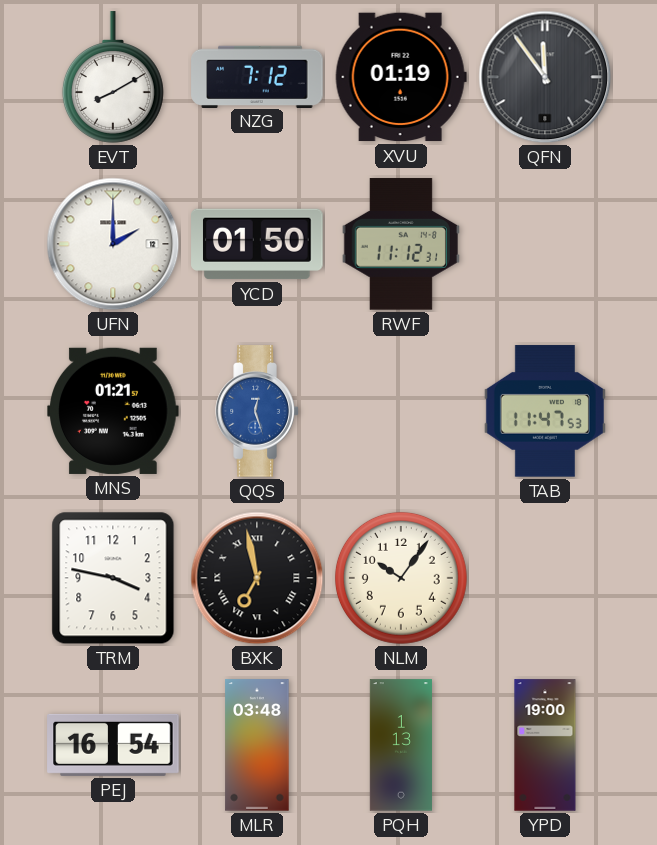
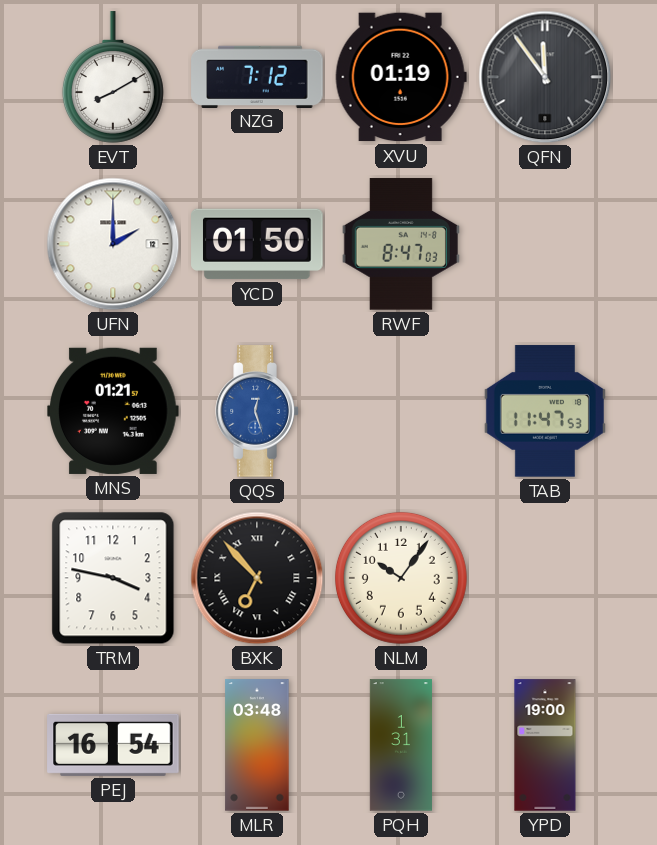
RWF: 11:12 -> 8:47
BXK: 6:58 -> 6:53
PQH: 1:13 -> 1:31
